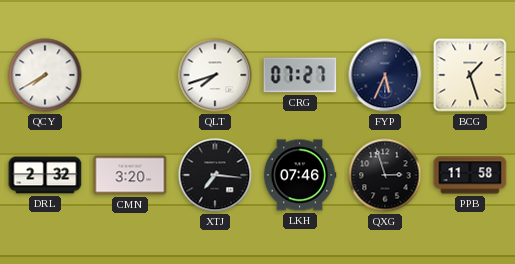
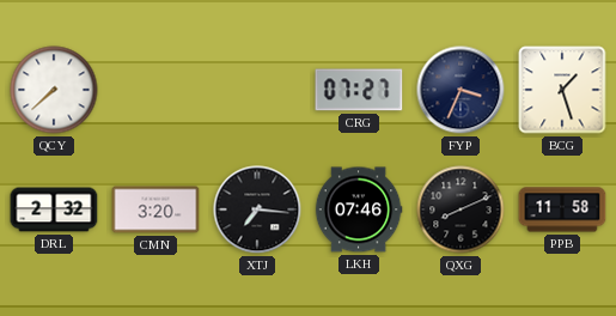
QCY: 7:40 -> 7:38
QLT: 7:42 -> none
FYP: 5:34 -> 3:34
QXG: 2:57 -> 8:11
